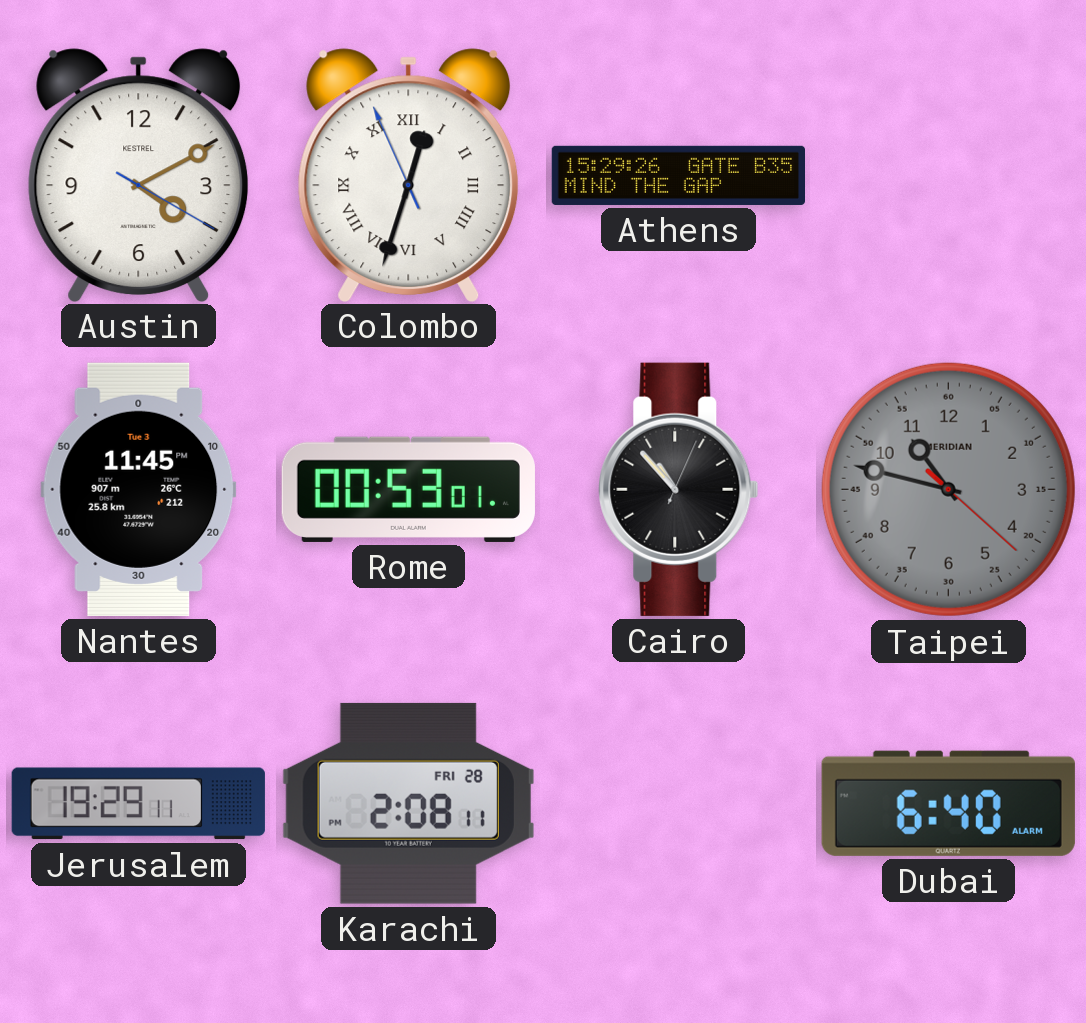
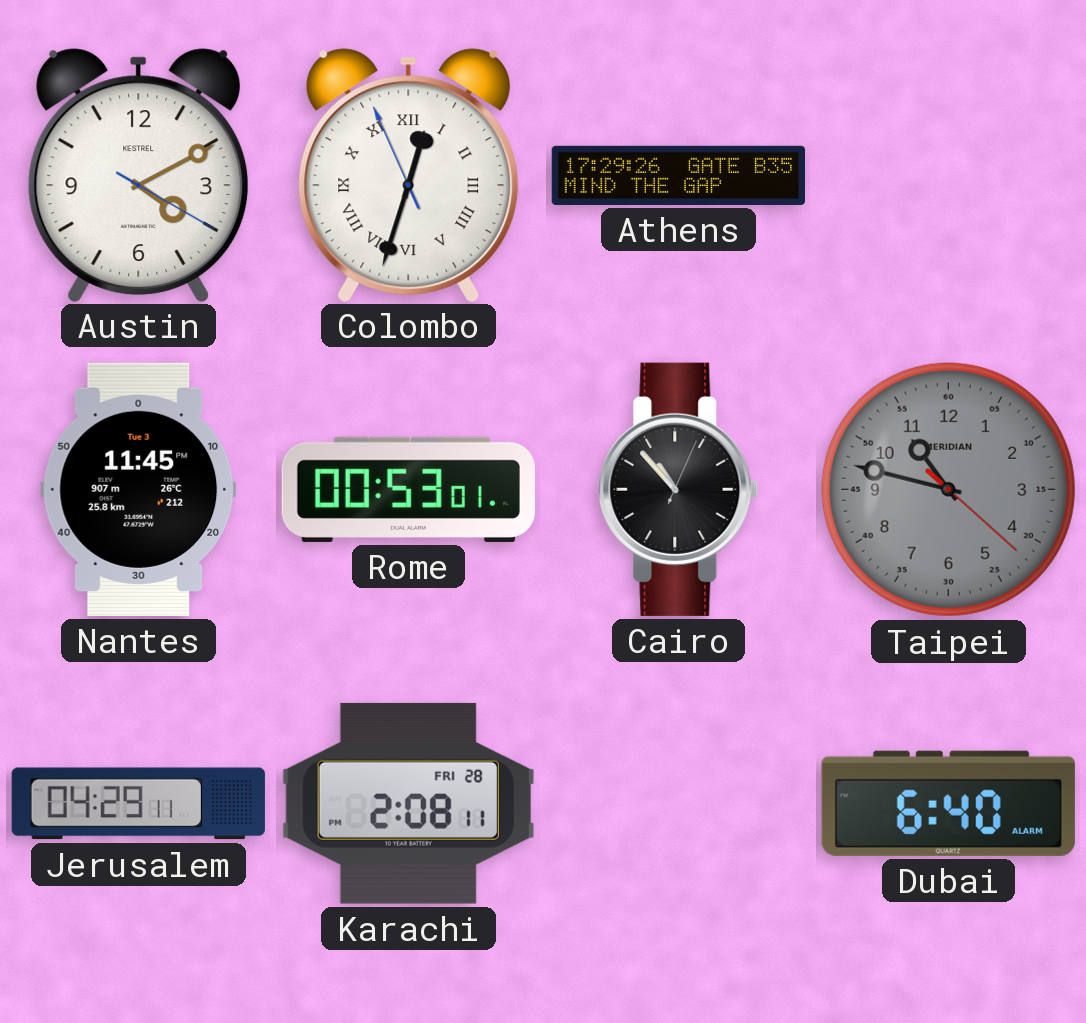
Athens: 15:29 -> 17:29
Jerusalem: 19:29 -> 04:29
